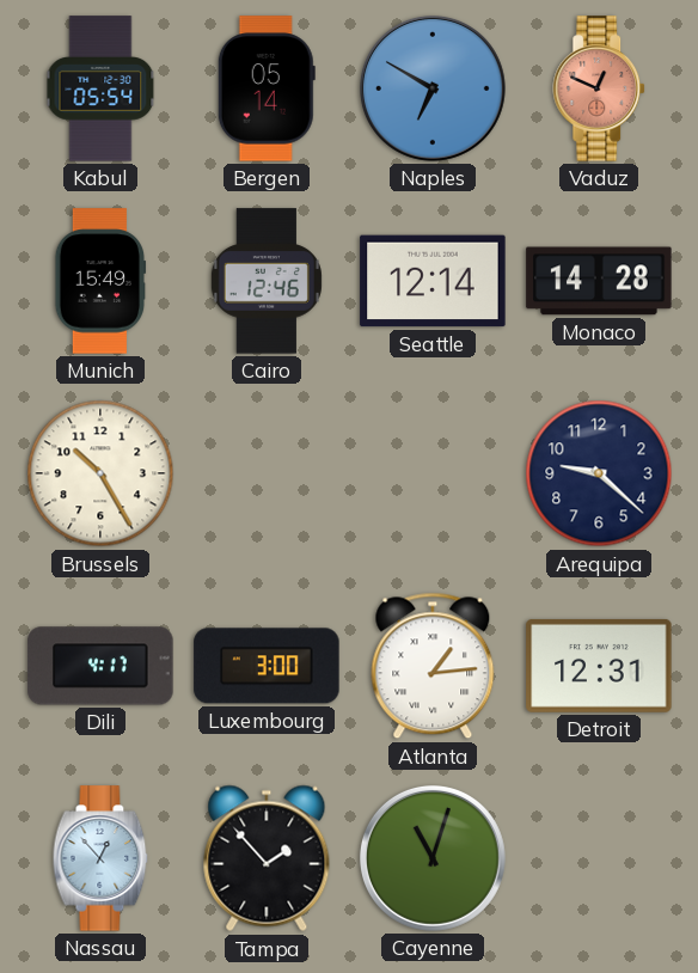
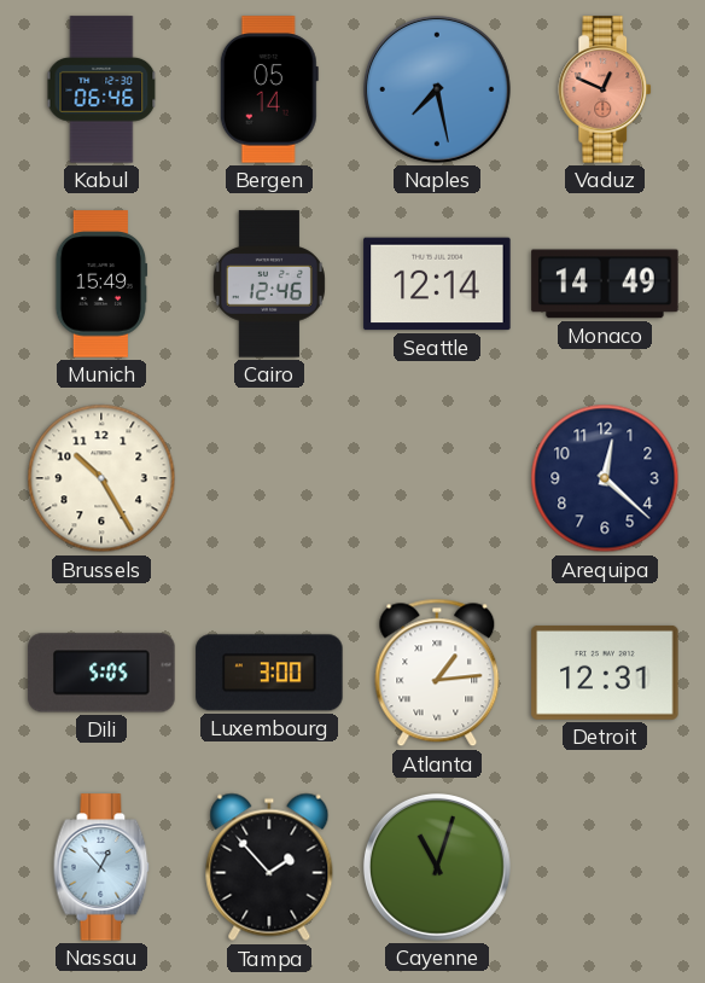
Kabul: 05:54 -> 06:46
Naples: 6:50 -> 7:28
Monaco: 14:28 -> 14:49
Arequipa: 9:22 -> 12:22
Dili: 4:17 -> 5:05
